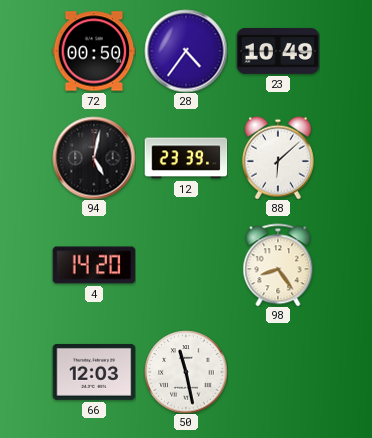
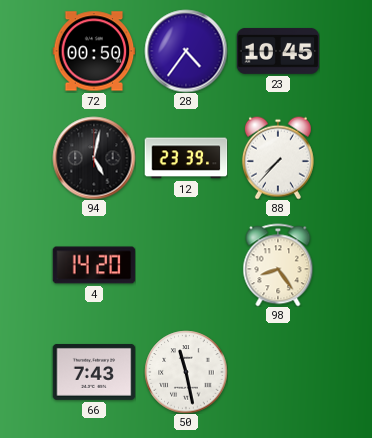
23: 10:49 -> 10:45
88: 6:08 -> 7:37
66: 12:03 -> 7:43
